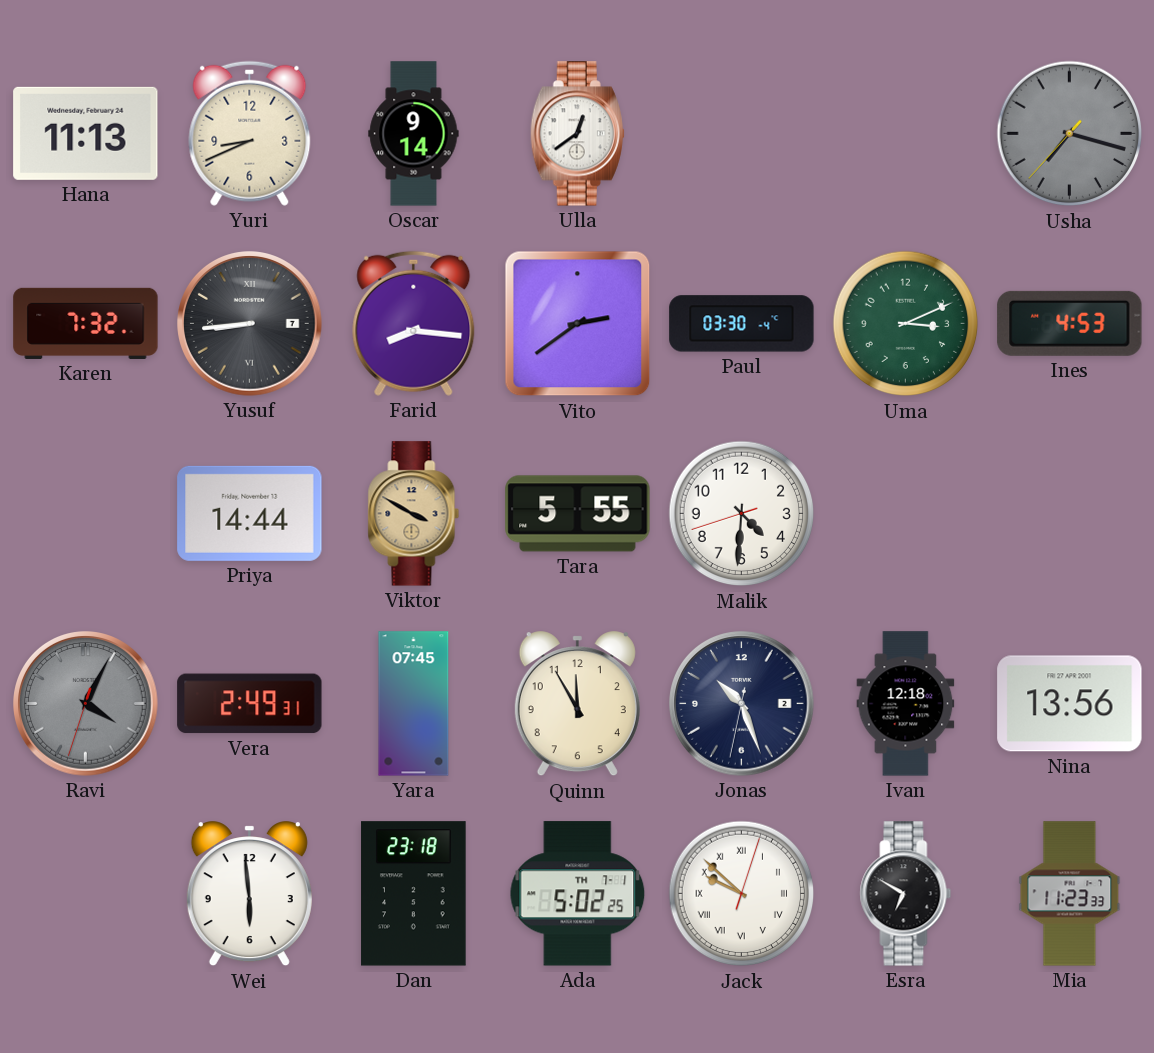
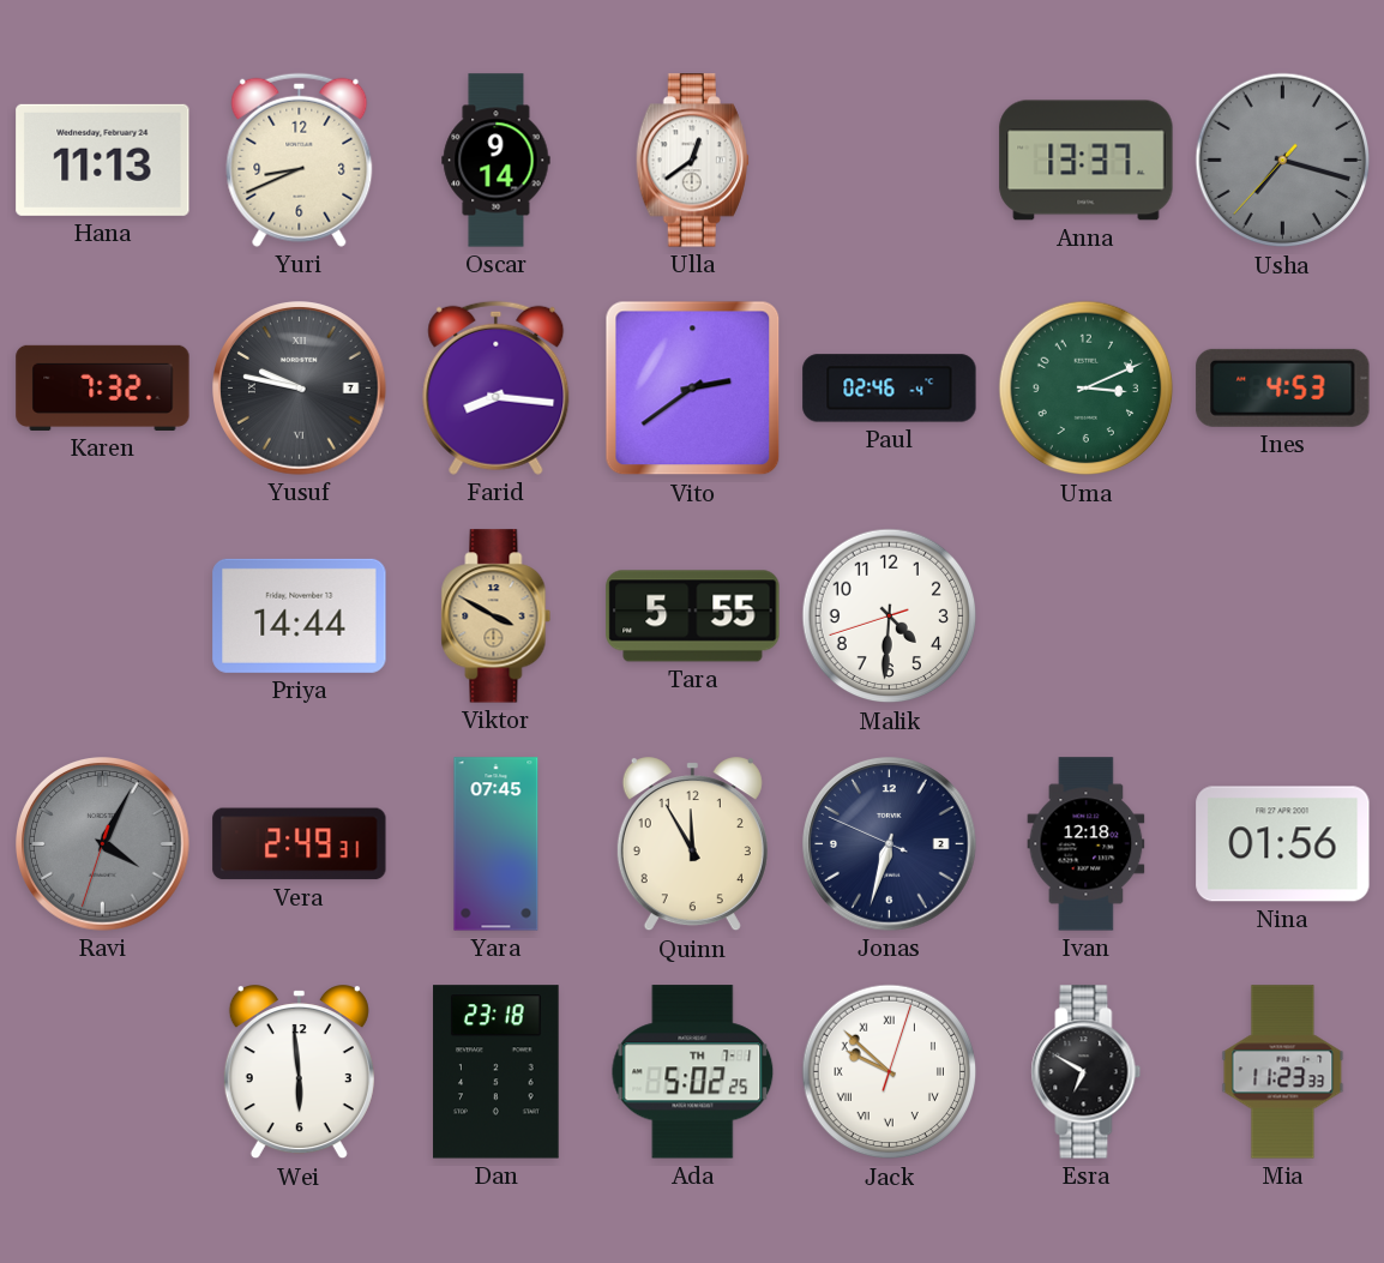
Anna: none -> 13:37
Yusuf: 8:44 -> 9:47
Paul: 03:30 -> 02:46
Jonas: 10:26 -> 6:32
Nina: 13:56 -> 01:56
